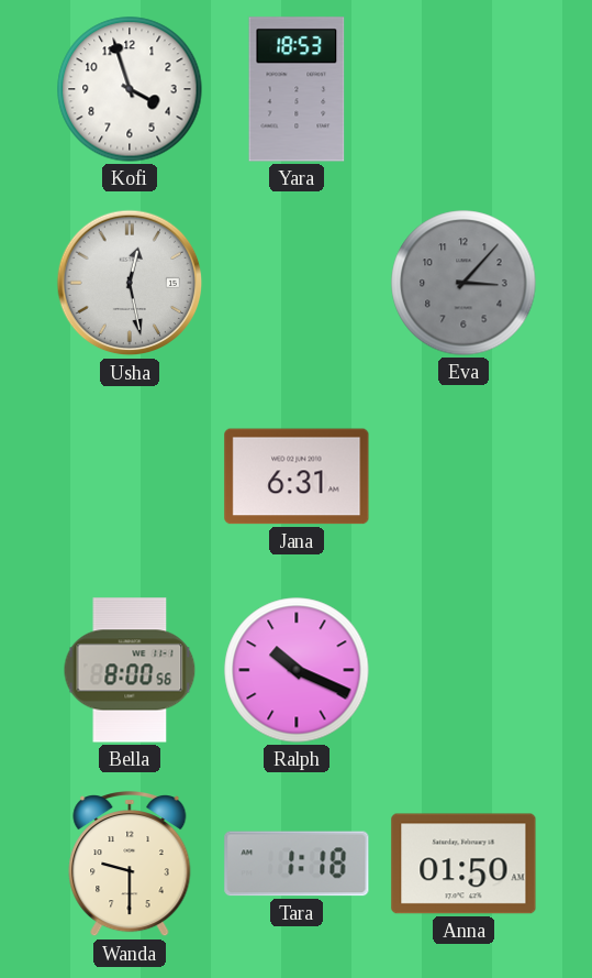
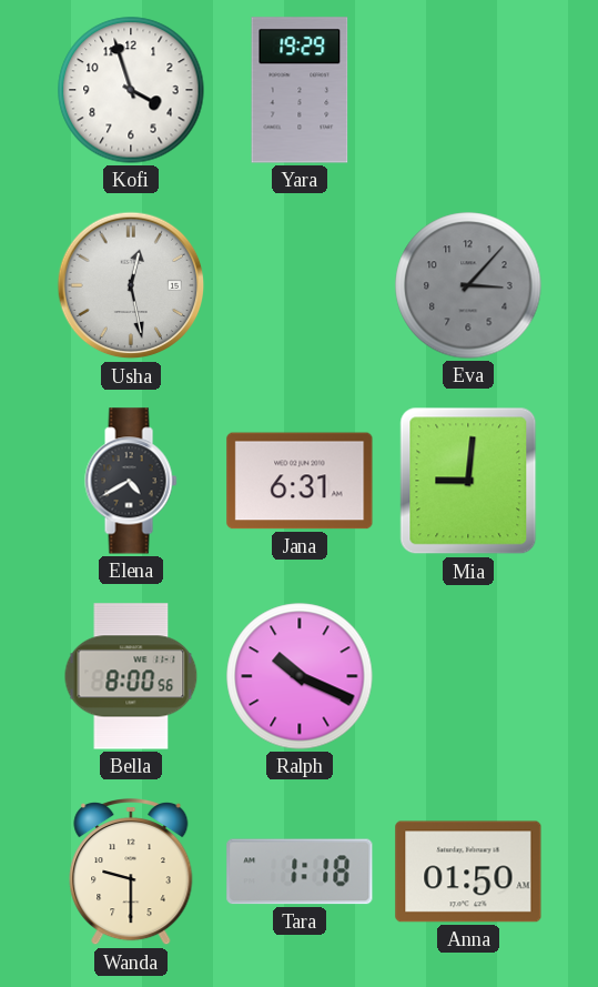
Yara: 18:53 -> 19:29
Elena: none -> 4:40
Mia: none -> 9:01
